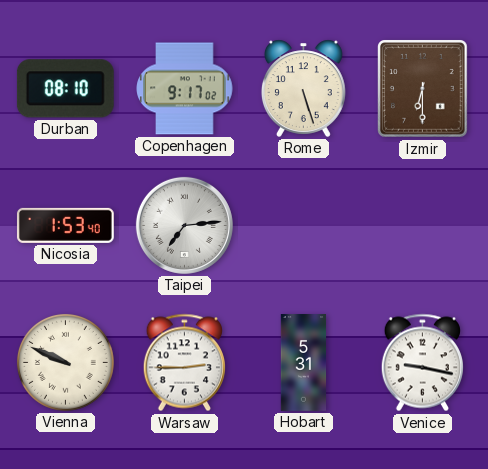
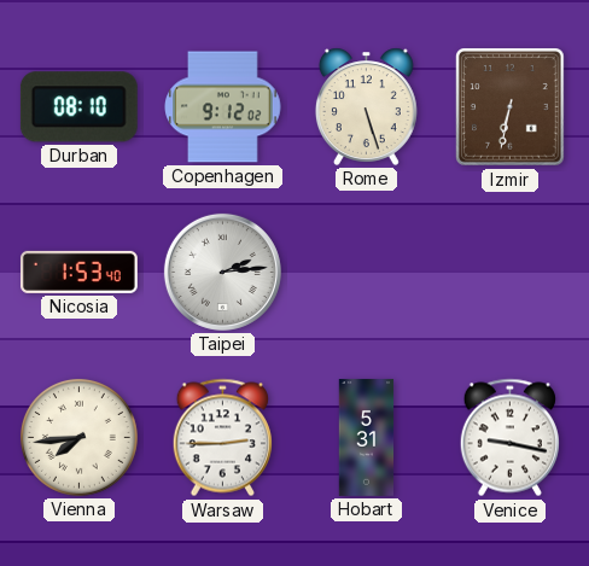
Copenhagen: 9:17 -> 9:12
Izmir: 6:30 -> 6:32
Taipei: 7:14 -> 2:14
Vienna: 9:49 -> 7:44
